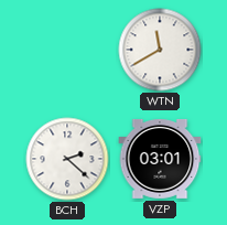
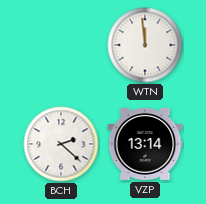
WTN: 11:40 -> 11:59
VZP: 03:01 -> 13:14
